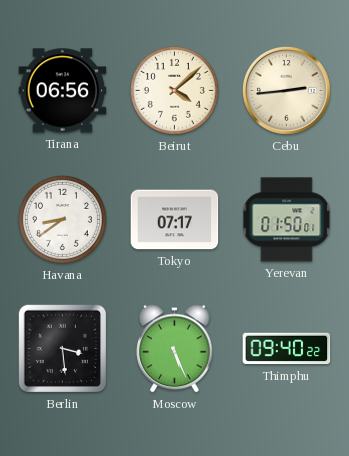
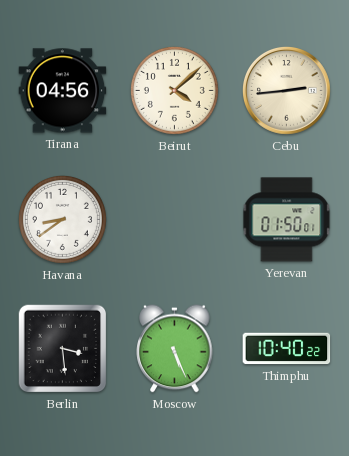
Tirana: 06:56 -> 04:56
Tokyo: 07:17 -> none
Thimphu: 09:40 -> 10:40
